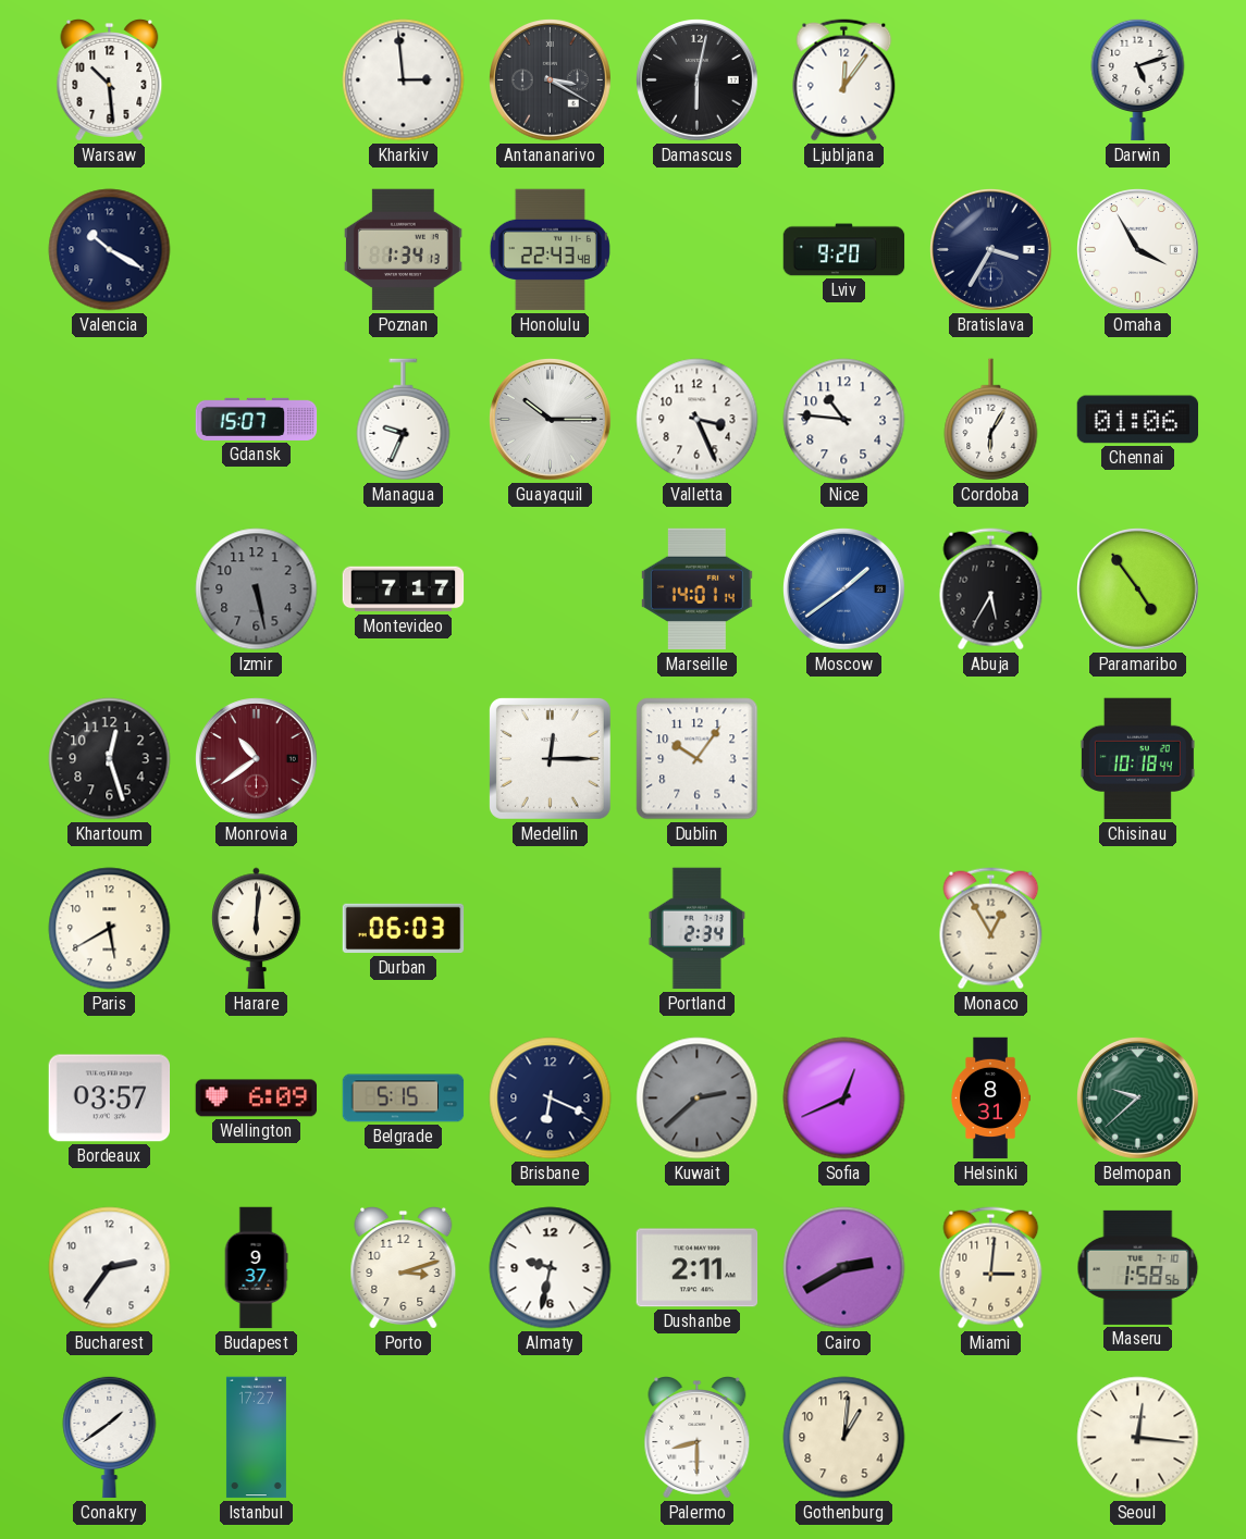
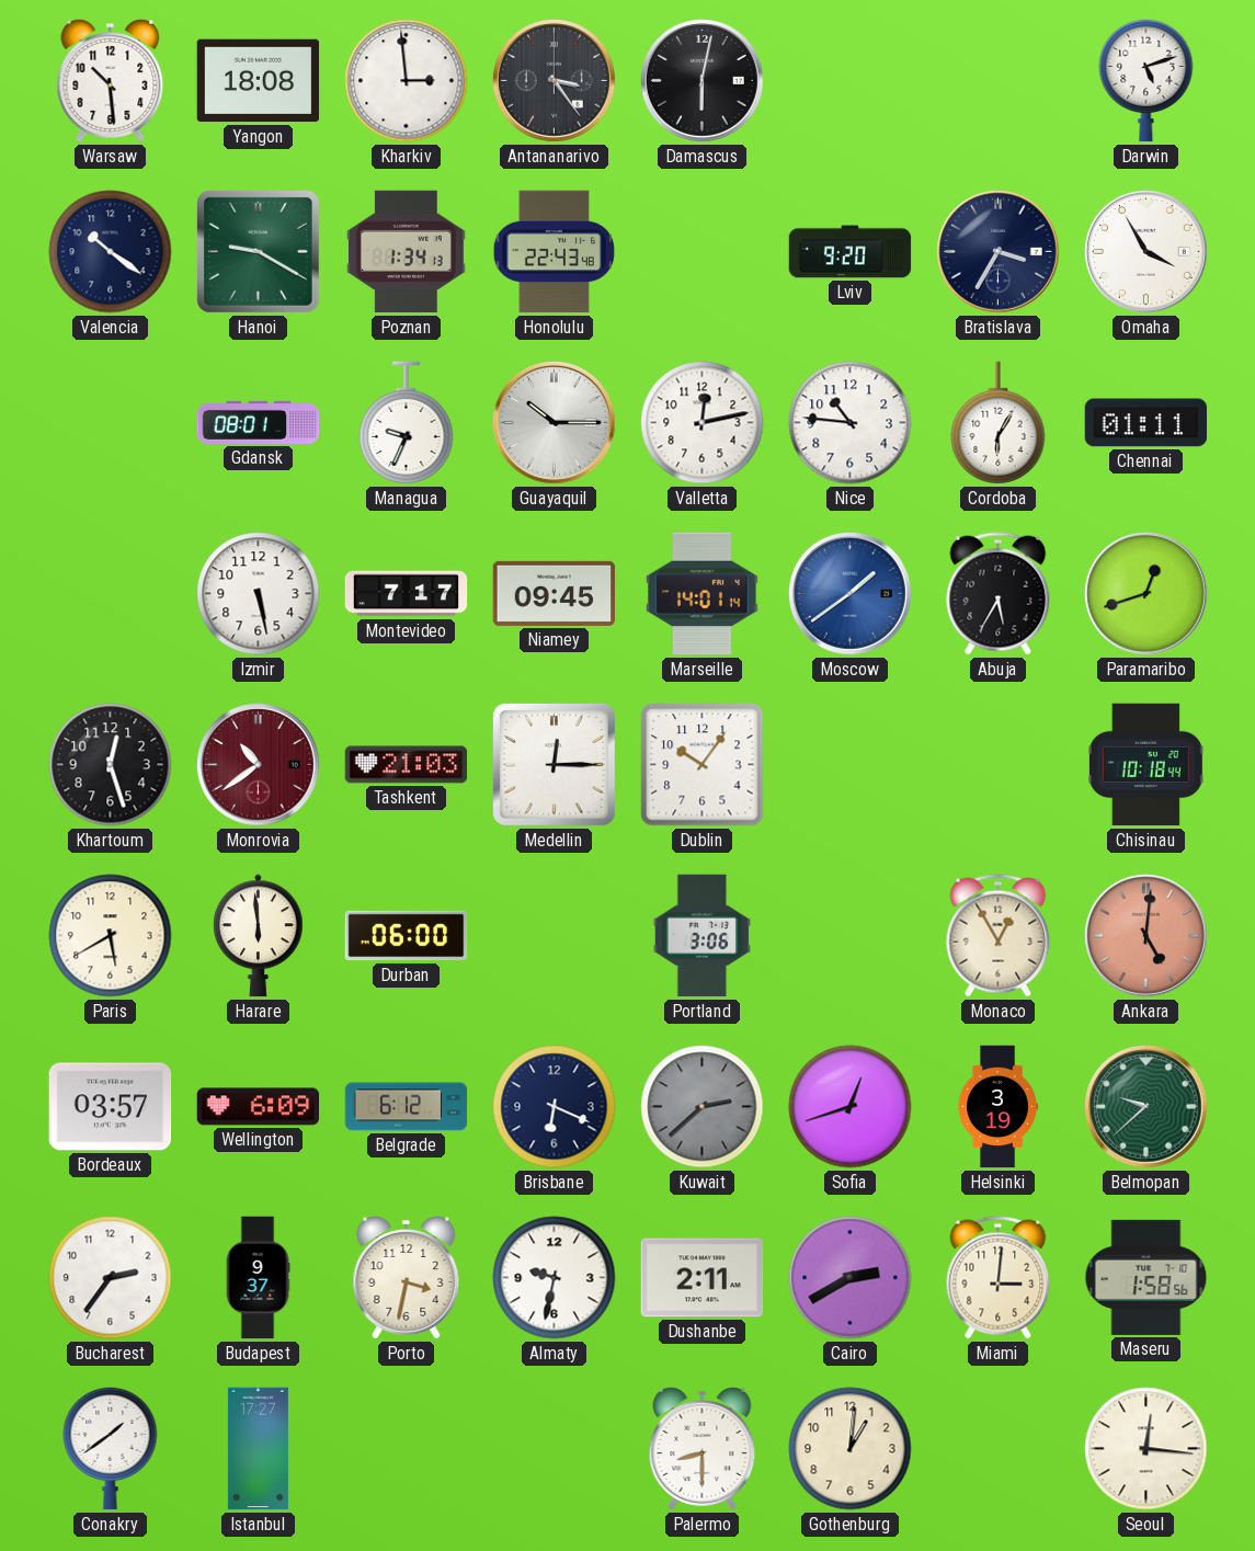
Yangon: none -> 18:08
Antananarivo: 3:20 -> 3:24
Ljubljana: 12:06 -> none
Valencia: 10:20 -> 10:21
Hanoi: none -> 9:20
Gdansk: 15:07 -> 08:01
Valletta: 3:26 -> 12:13
Chennai: 01:06 -> 01:11
Izmir dial: grey -> white
Niamey: none -> 09:45
Paramaribo: 4:54 -> 12:42
Tashkent: none -> 21:03
Harare: 6:01 -> 5:59
Durban: 06:03 -> 06:00
Portland: 2:34 -> 3:06
Ankara: none -> 5:01
Belgrade: 5:15 -> 6:12
Sofia: 12:41 -> 12:42
Helsinki: 8:31 -> 3:19
Porto: 3:12 -> 3:32
